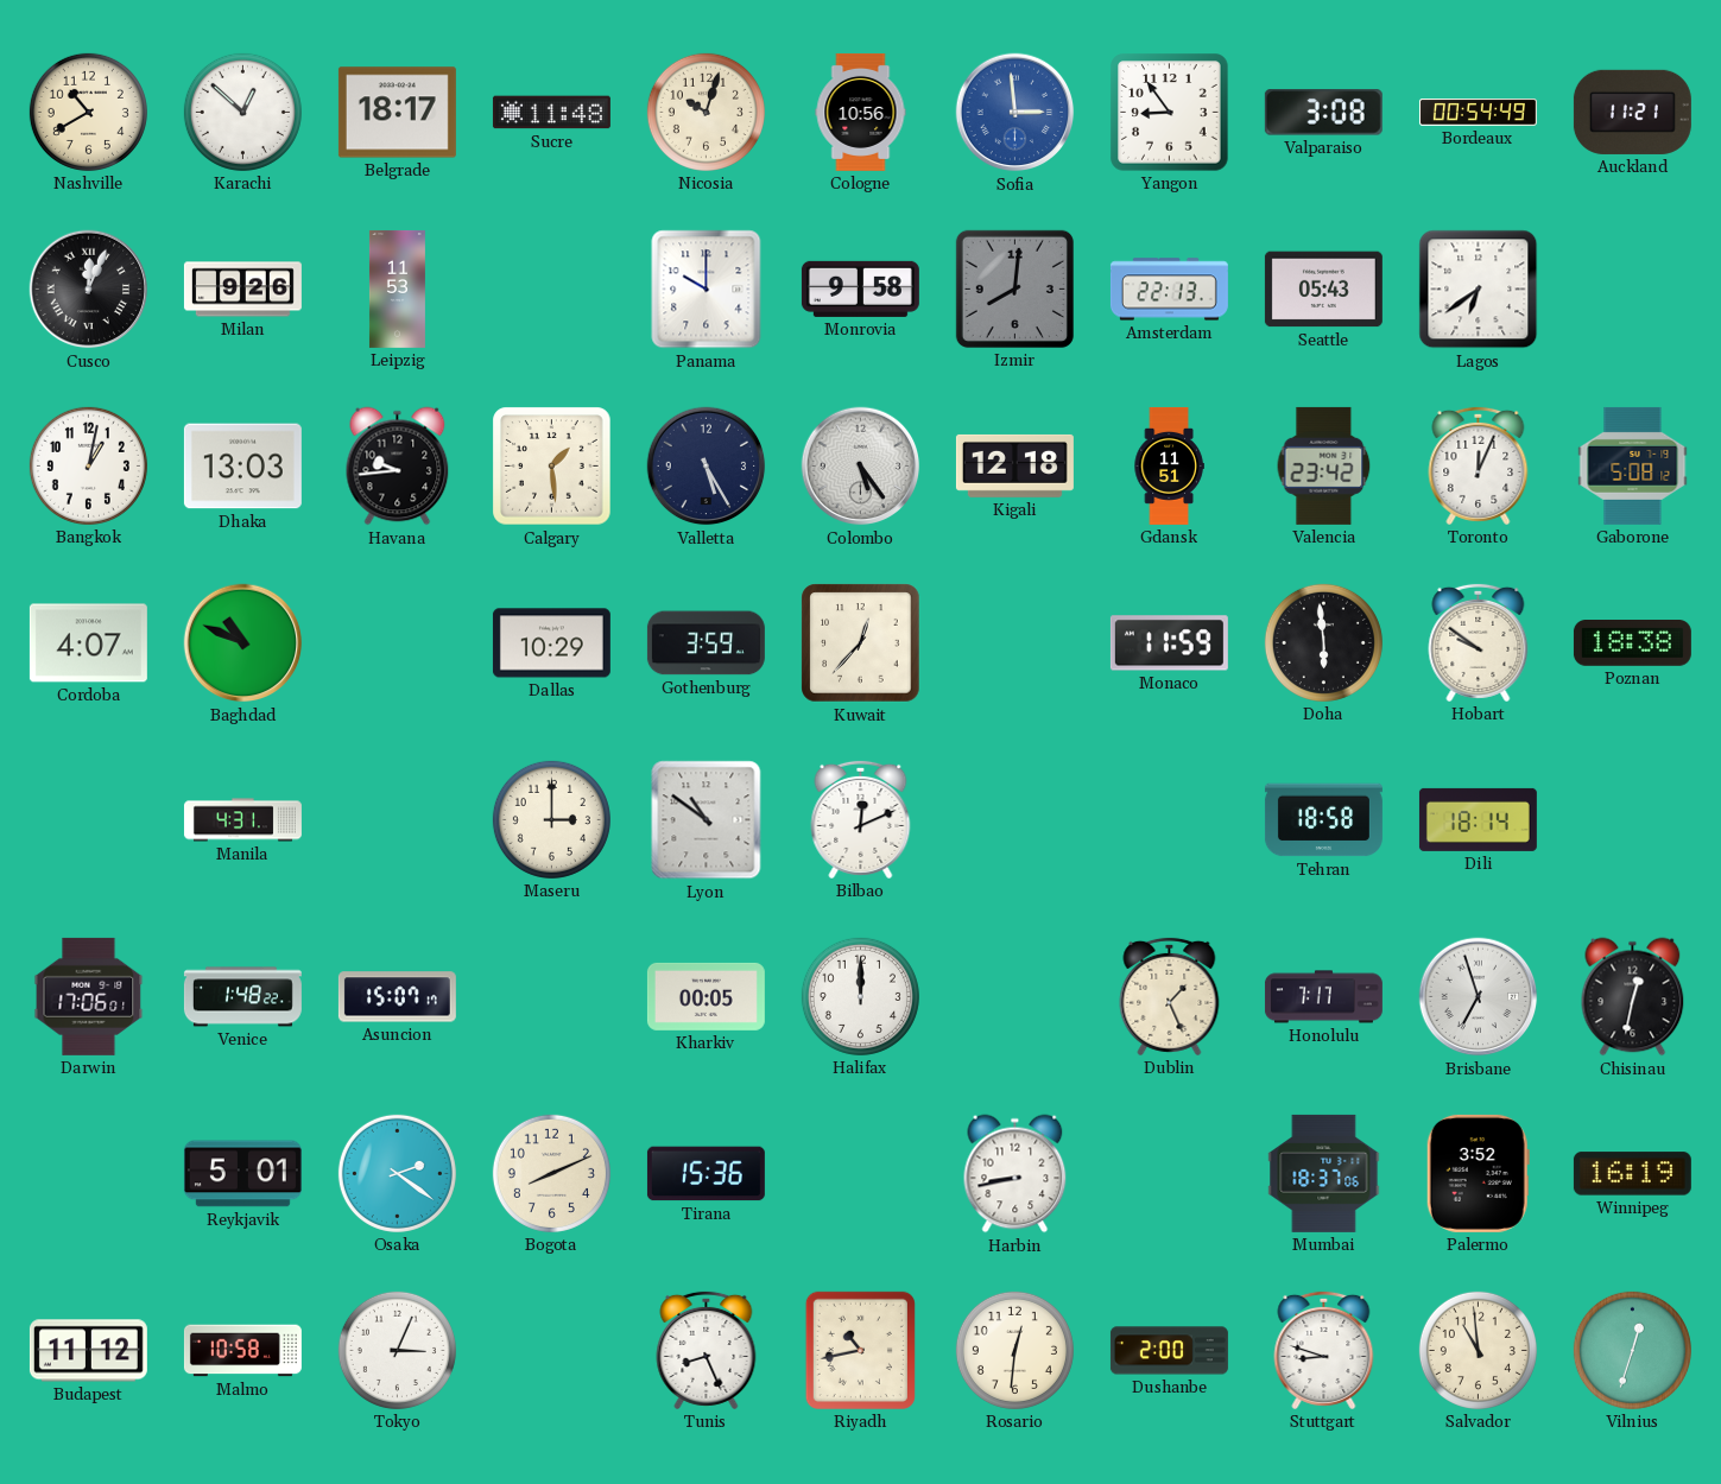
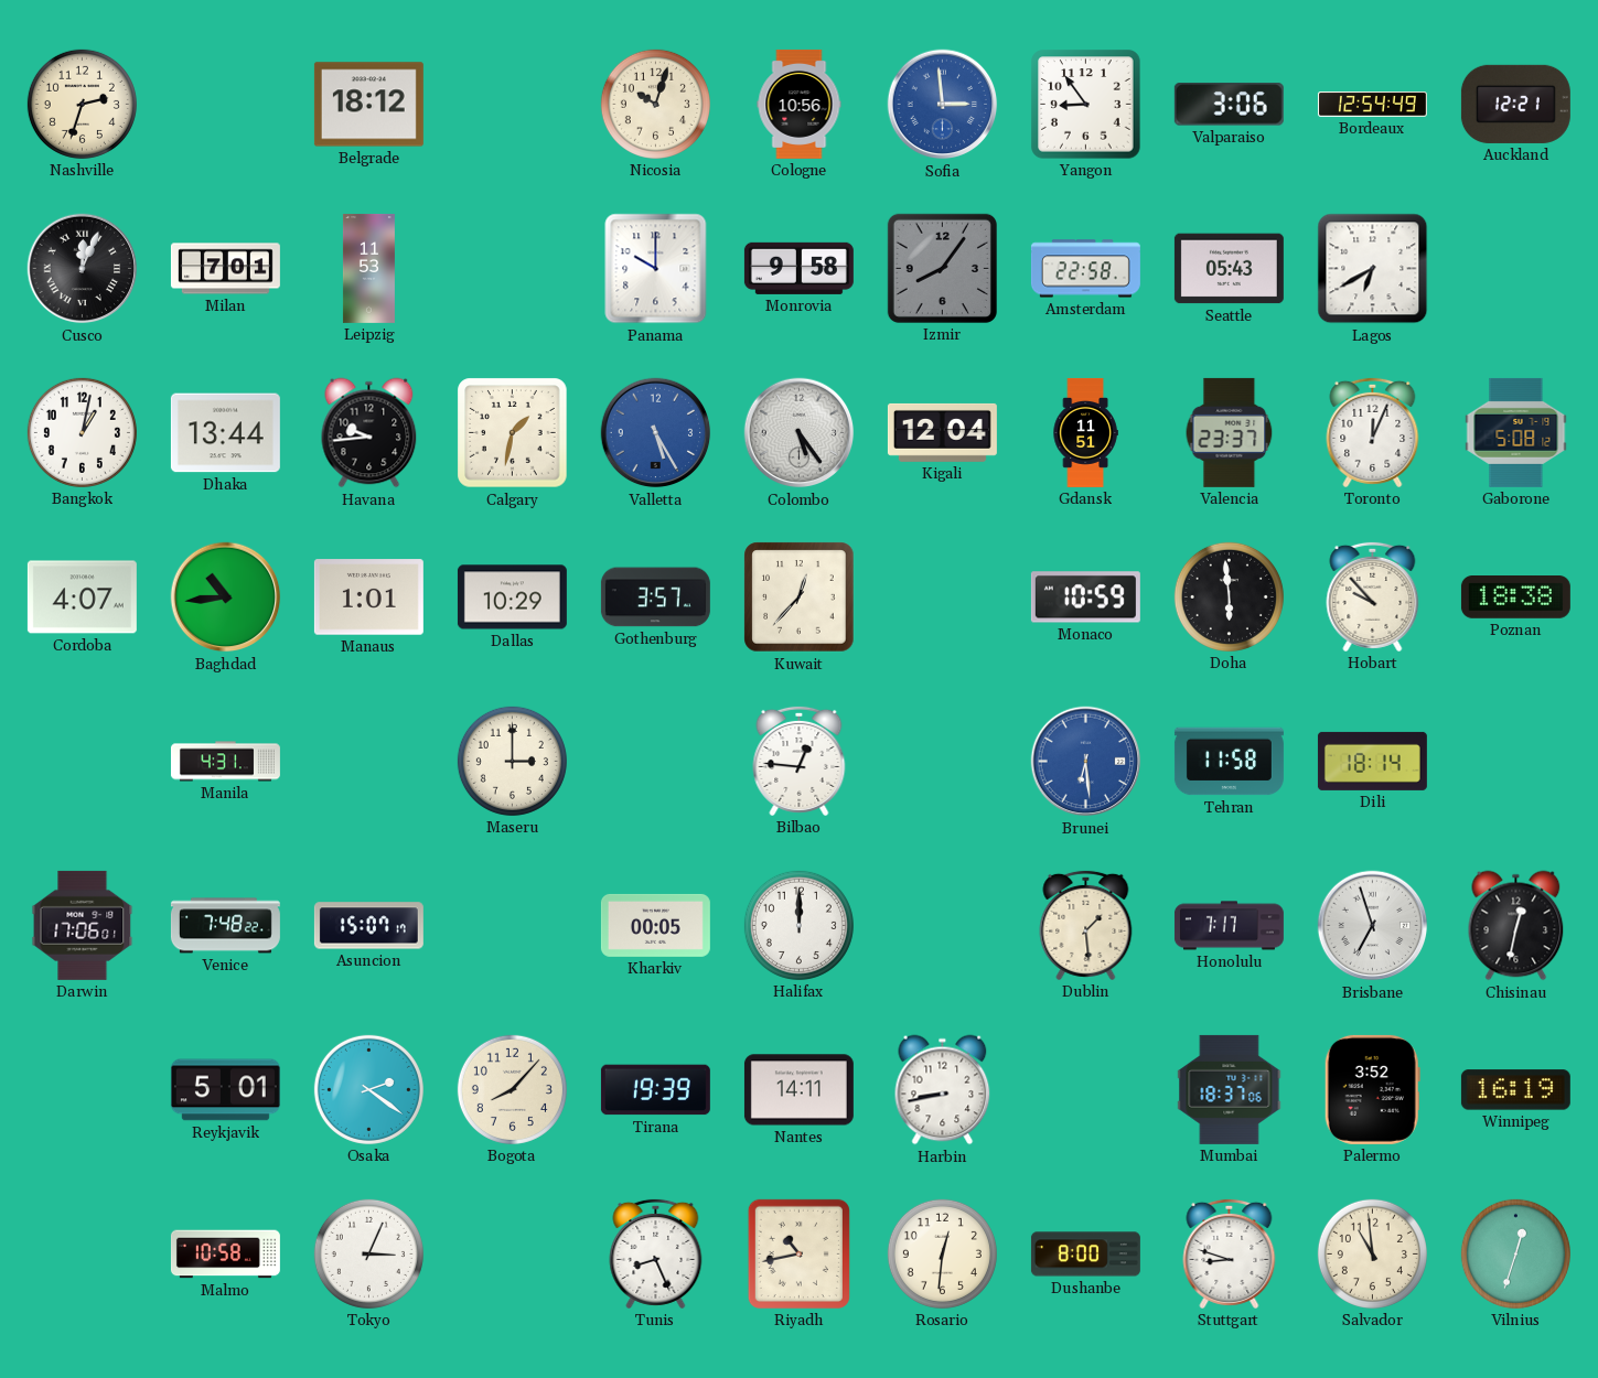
Nashville: 10:40 -> 2:33
Karachi: 12:52 -> none
Belgrade: 18:17 -> 18:12
Sucre: 11:48 -> none
Valparaiso: 3:08 -> 3:06
Bordeaux: 00:54 -> 12:54
Auckland: 11:21 -> 12:21
Milan: 9:26 -> 7:01
Izmir: 8:01 -> 8:06
Amsterdam: 22:13 -> 22:58
Lagos: 6:39 -> 6:40
Dhaka: 13:03 -> 13:44
Calgary: 1:29 -> 1:32
Valletta dial: navy -> blue
Kigali: 12:18 -> 12:04
Valencia: 23:42 -> 23:37
Baghdad: 10:49 -> 10:44
Manaus: none -> 1:01
Gothenburg: 3:59 -> 3:57
Monaco: 11:59 -> 10:59
Hobart: 9:51 -> 9:53
Lyon: 10:51 -> none
Bilbao: 12:11 -> 12:46
Brunei: none -> 6:29
Tehran: 18:58 -> 11:58
Venice: 1:48 -> 7:48
Dublin: 1:26 -> 1:29
Bogota: 8:11 -> 8:07
Tirana: 15:36 -> 19:39
Nantes: none -> 14:11
Budapest: 11:12 -> none
Dushanbe: 2:00 -> 8:00
